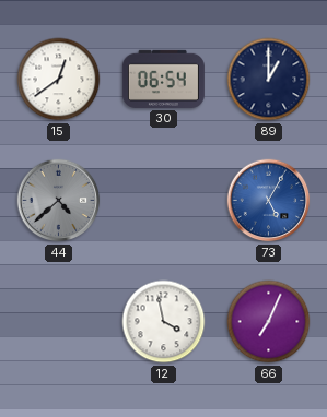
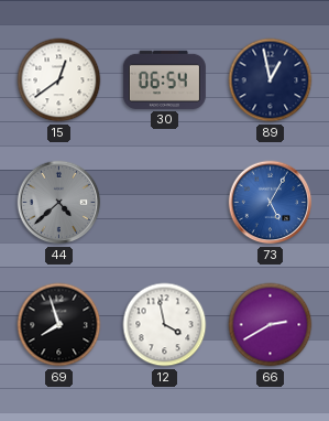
89: 1:00 -> 12:58
69: none -> 7:57
66: 7:04 -> 2:40
